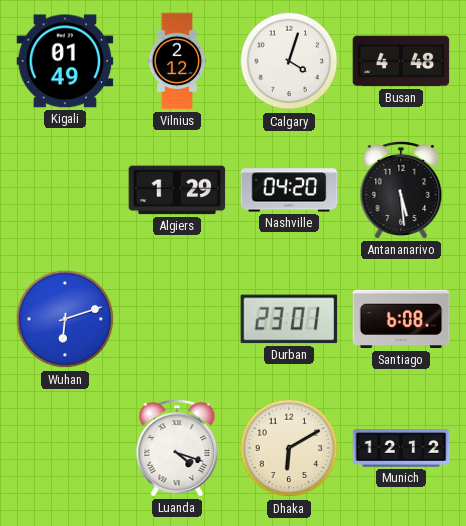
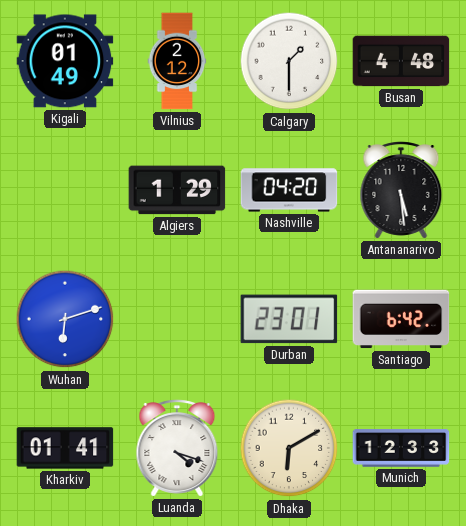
Calgary: 4:03 -> 1:30
Santiago: 6:08 -> 6:42
Kharkiv: none -> 01:41
Munich: 12:12 -> 12:33
